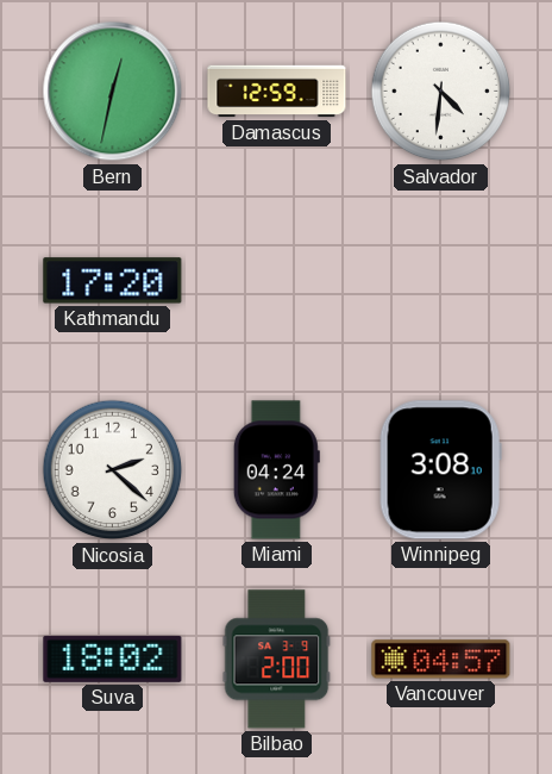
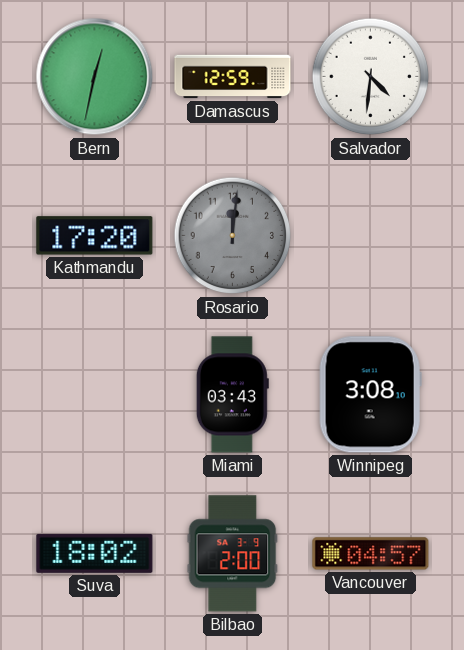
Rosario: none -> 12:01
Nicosia: 2:22 -> none
Miami: 04:24 -> 03:43
